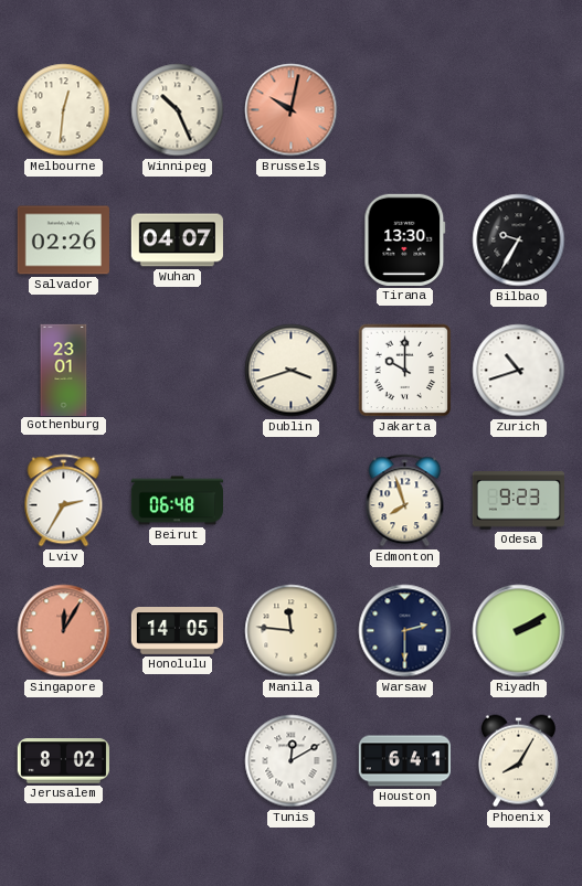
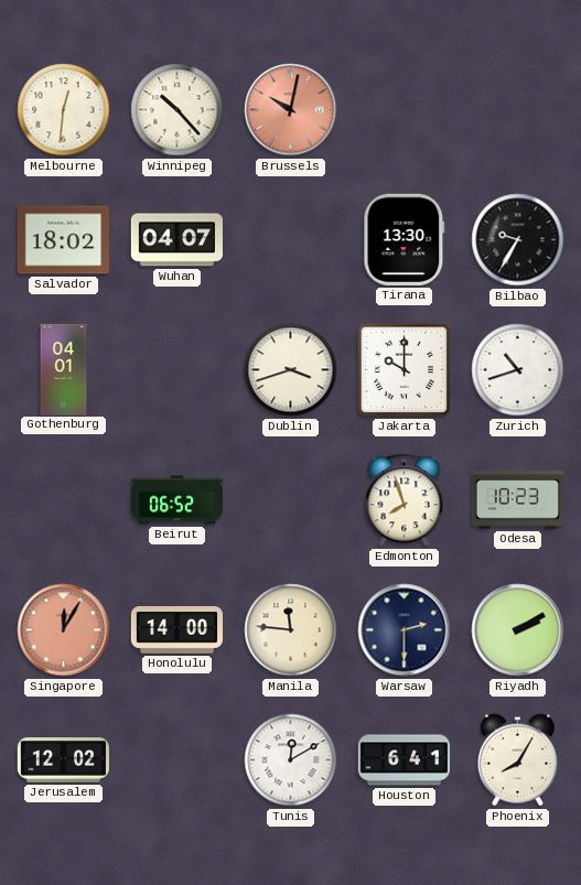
Winnipeg: 10:26 -> 10:23
Salvador: 02:26 -> 18:02
Gothenburg: 23:01 -> 04:01
Lviv: 2:35 -> none
Beirut: 06:48 -> 06:52
Odesa: 9:23 -> 10:23
Honolulu: 14:05 -> 14:00
Jerusalem: 8:02 -> 12:02
